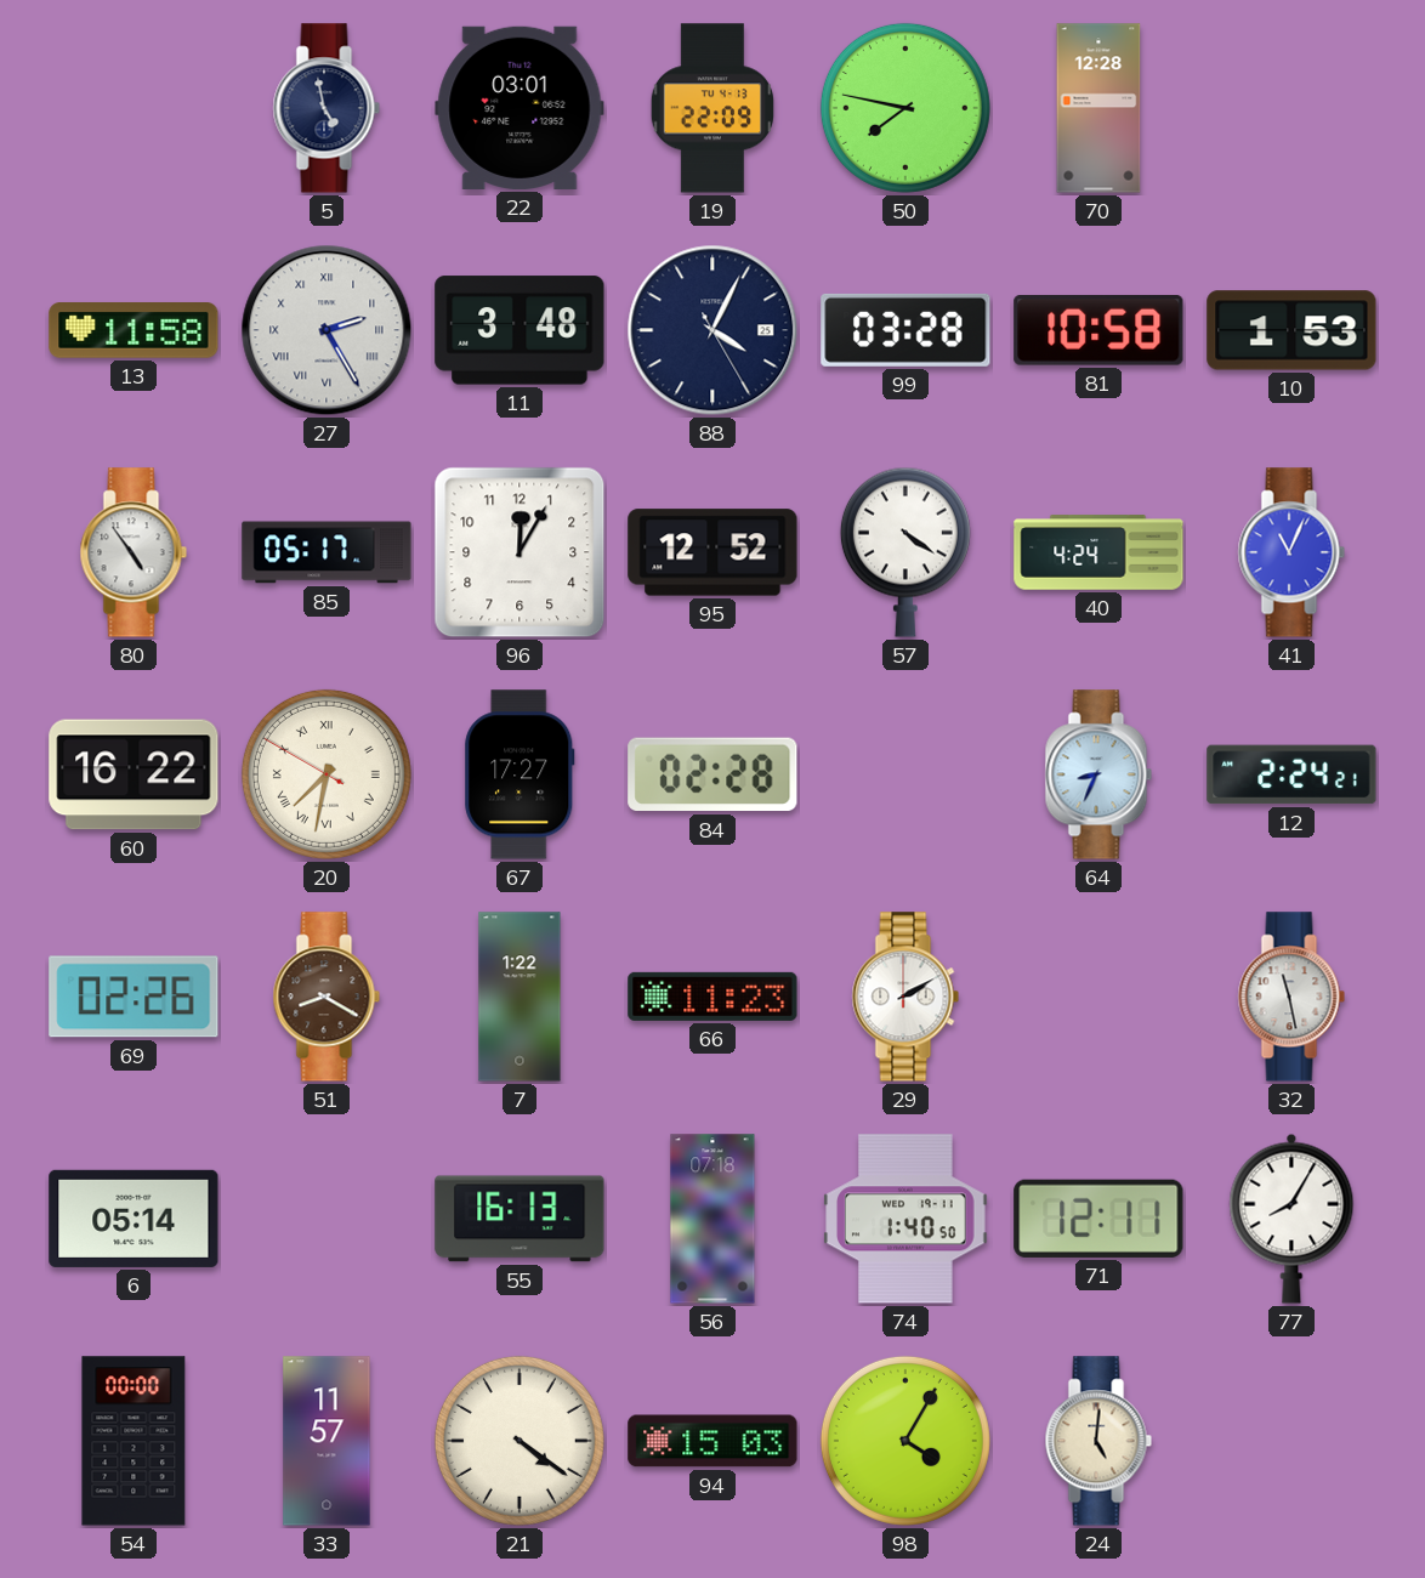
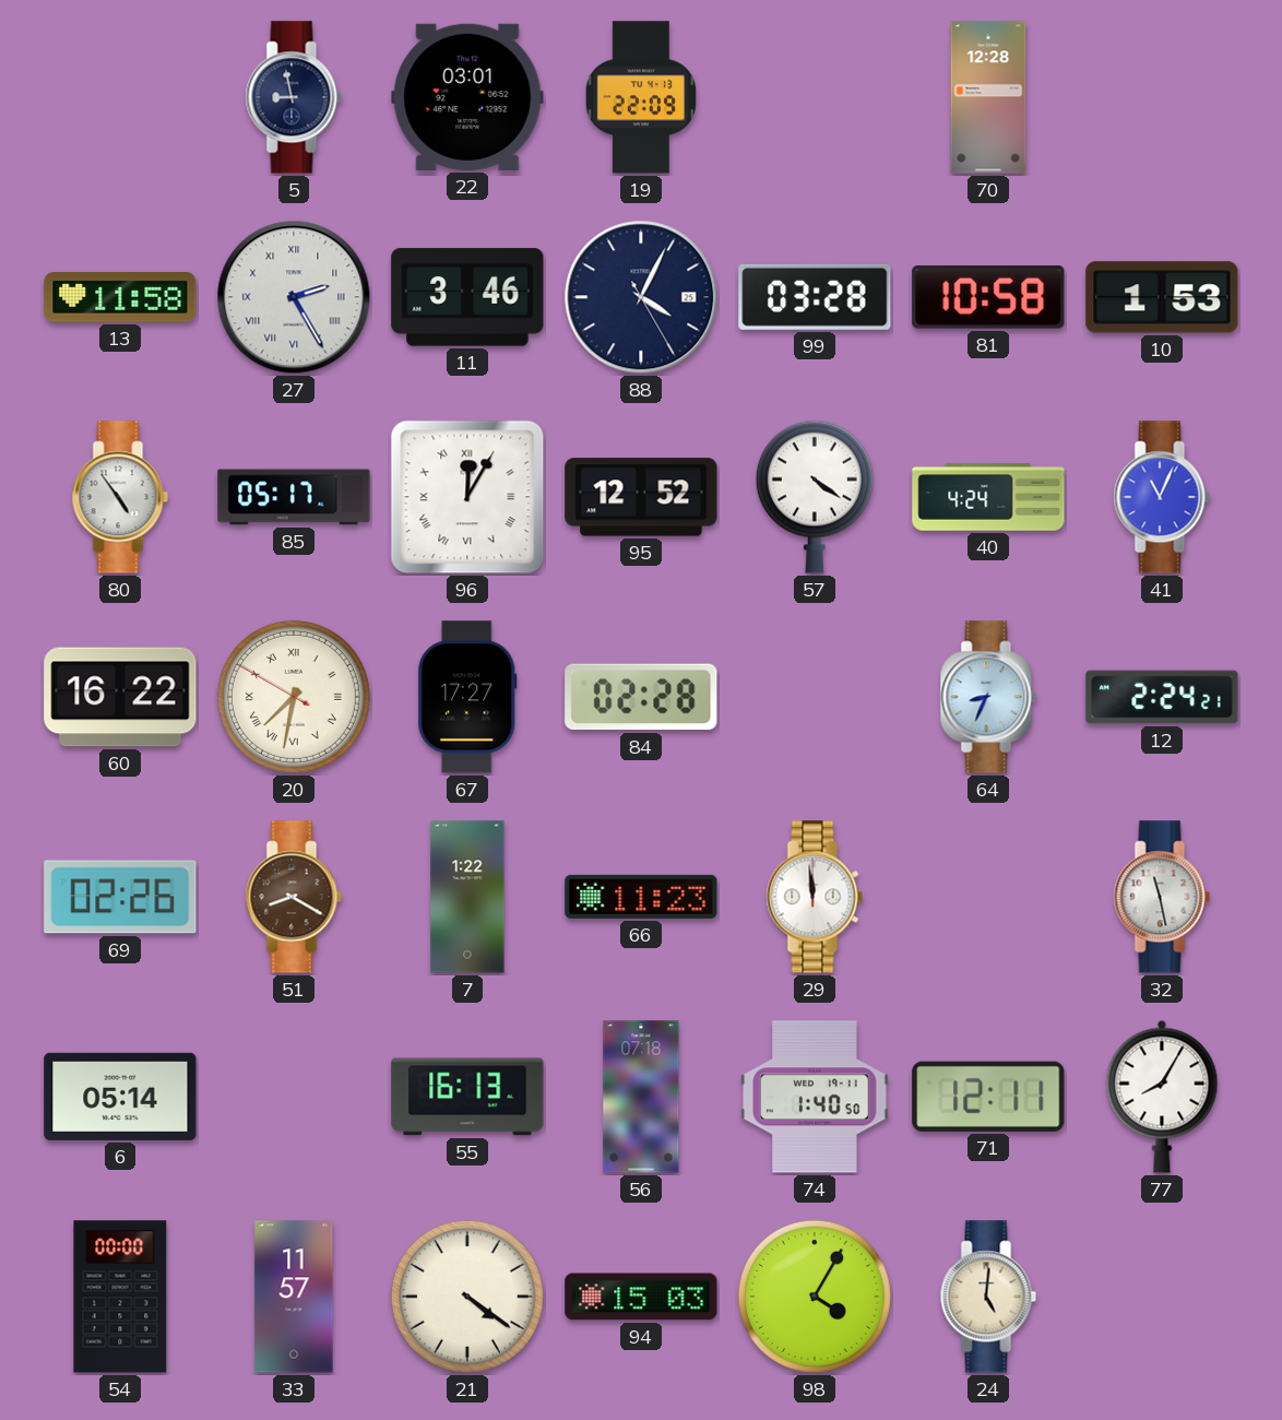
5: 4:58 -> 8:58
50: 7:47 -> none
11: 3:48 -> 3:46
96 numerals: Arabic -> Roman
29: 2:10 -> 11:59
